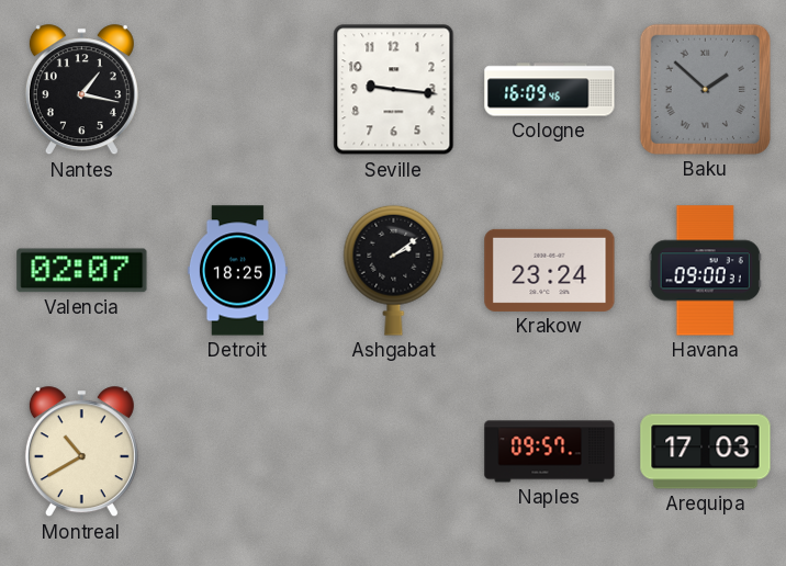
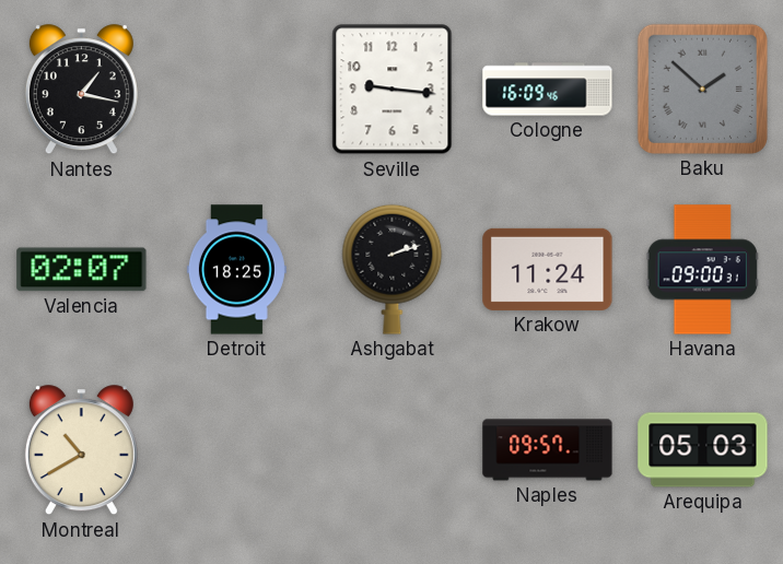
Ashgabat: 2:09 -> 2:12
Krakow: 23:24 -> 11:24
Arequipa: 17:03 -> 05:03
